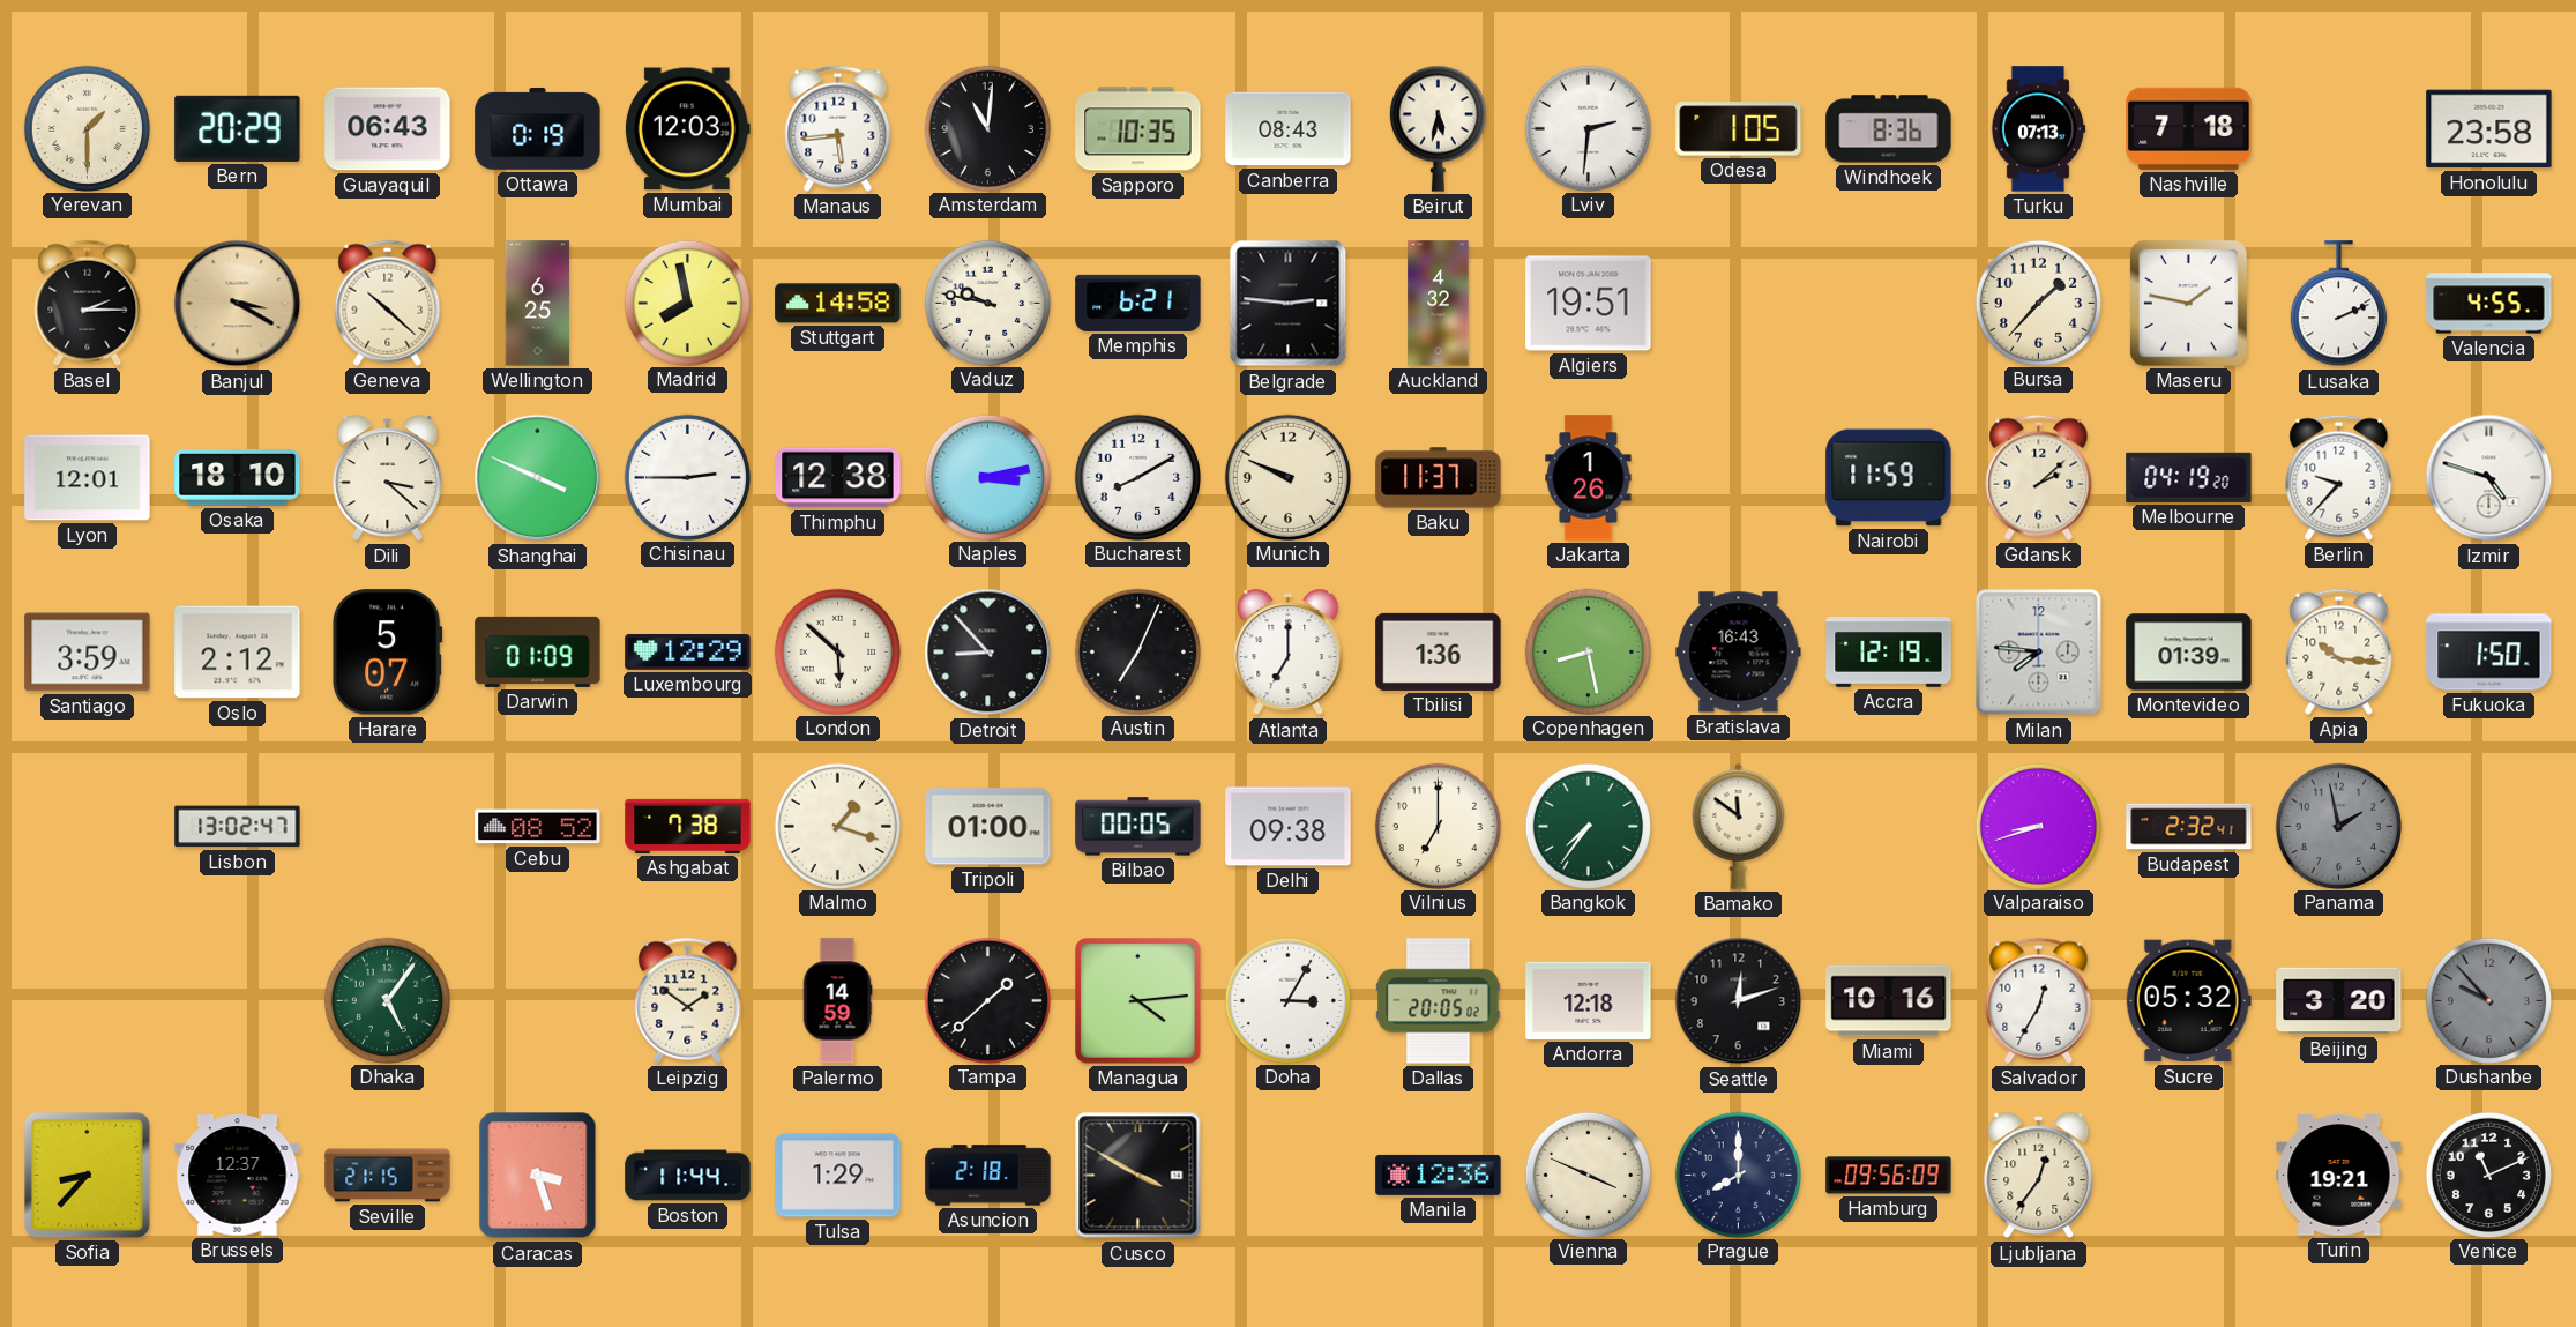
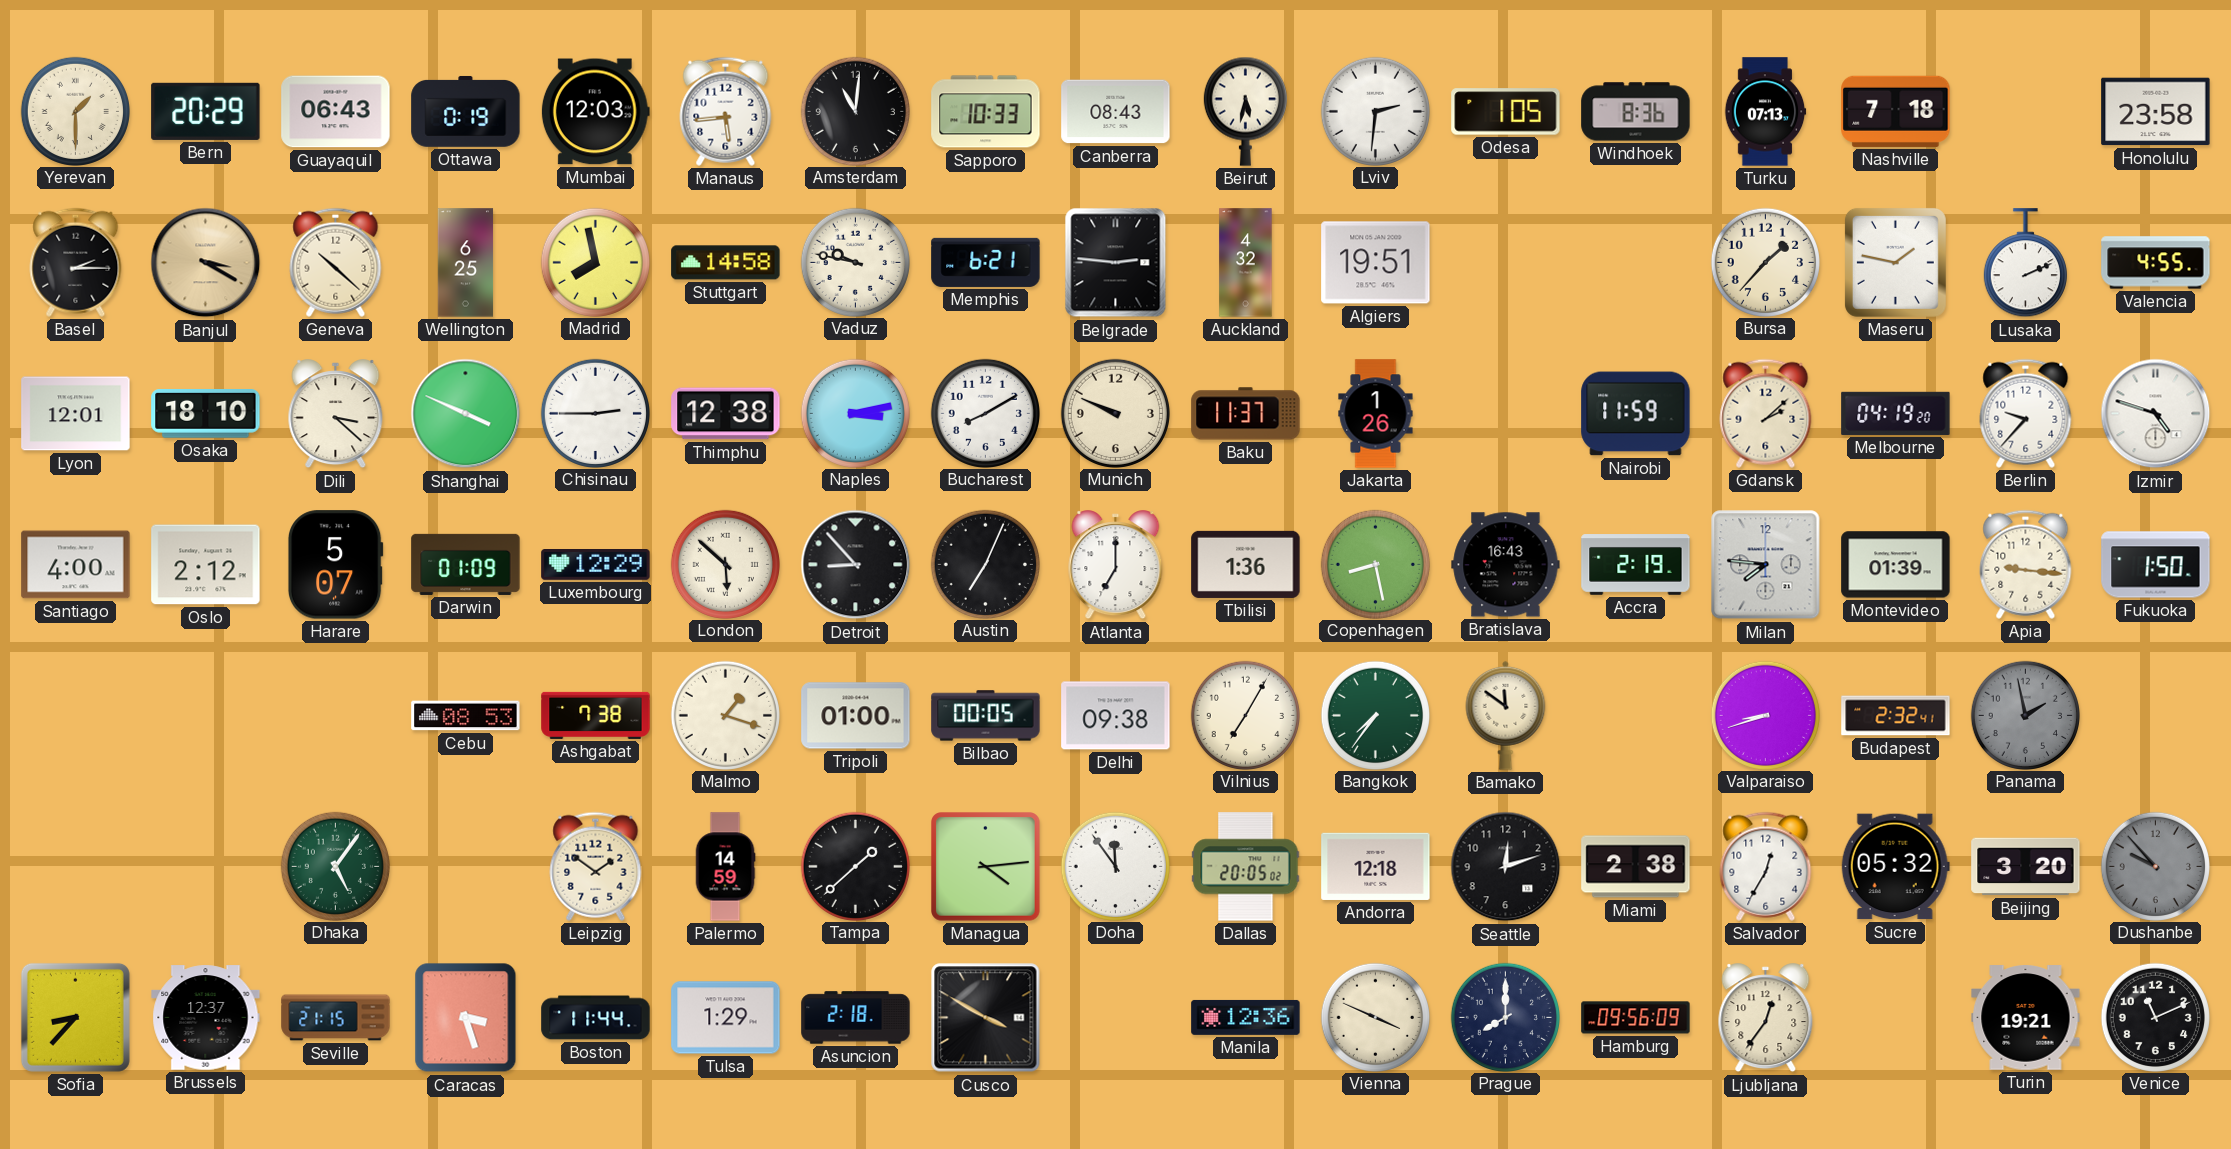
Sapporo: 10:35 -> 10:33
Santiago: 3:59 -> 4:00
Accra: 12:19 -> 2:19
Apia: 10:16 -> 9:16
Lisbon: 13:02 -> none
Cebu: 08:52 -> 08:53
Vilnius: 7:00 -> 7:05
Doha: 3:05 -> 11:54
Miami: 10:16 -> 2:38
